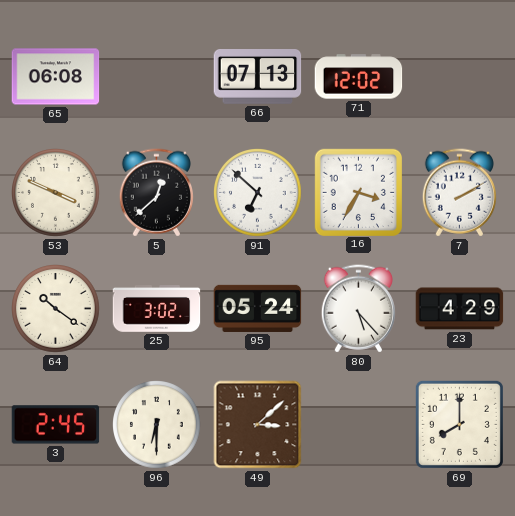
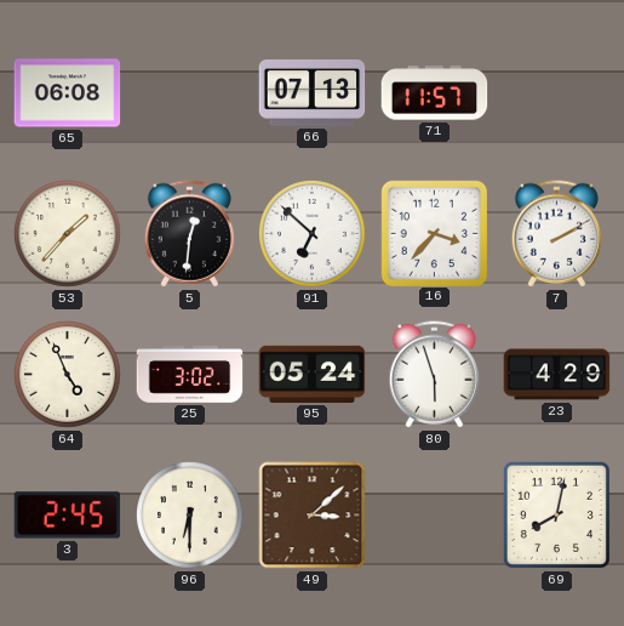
71: 12:02 -> 11:57
53: 3:49 -> 1:37
5: 12:38 -> 12:31
16: 3:35 -> 3:37
64: 10:21 -> 4:56
80: 5:23 -> 5:57
69: 8:00 -> 8:02
